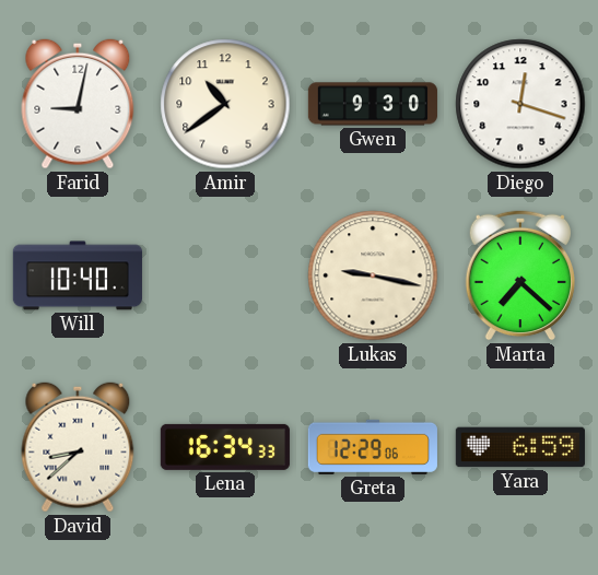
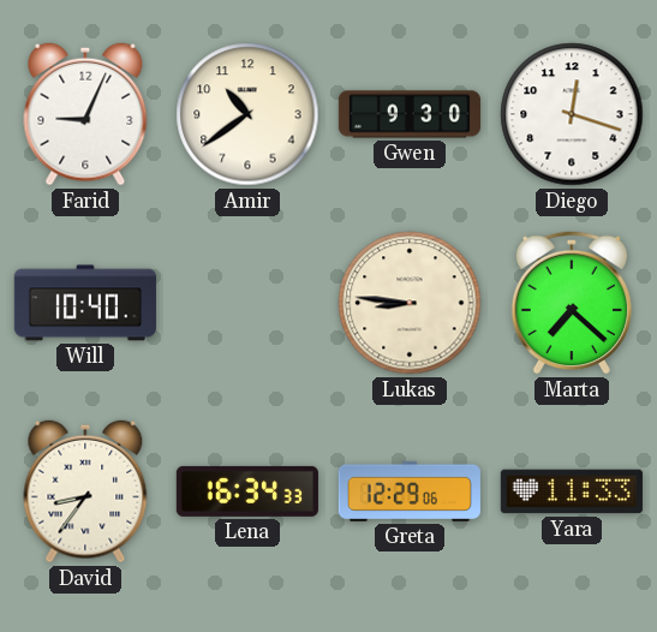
Farid: 9:02 -> 9:04
Lukas: 9:17 -> 8:46
David: 8:38 -> 8:36
Yara: 6:59 -> 11:33
